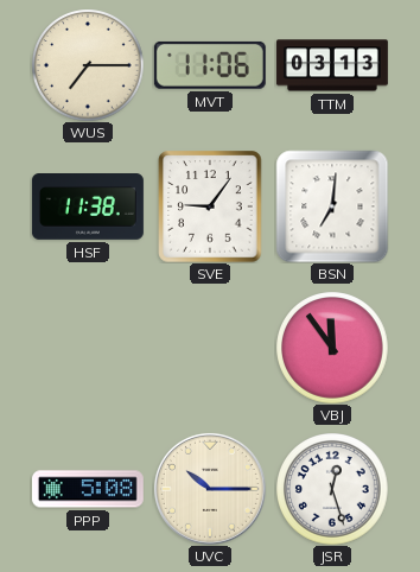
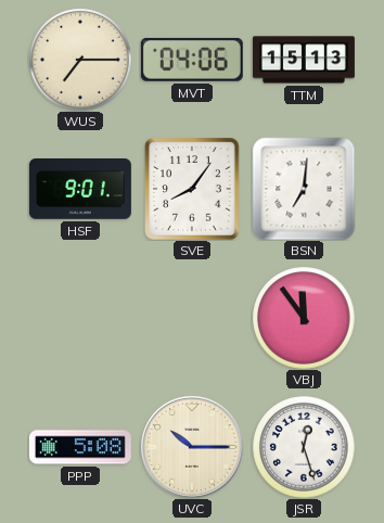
MVT: 11:06 -> 04:06
TTM: 03:13 -> 15:13
HSF: 11:38 -> 9:01
SVE: 9:06 -> 8:06
